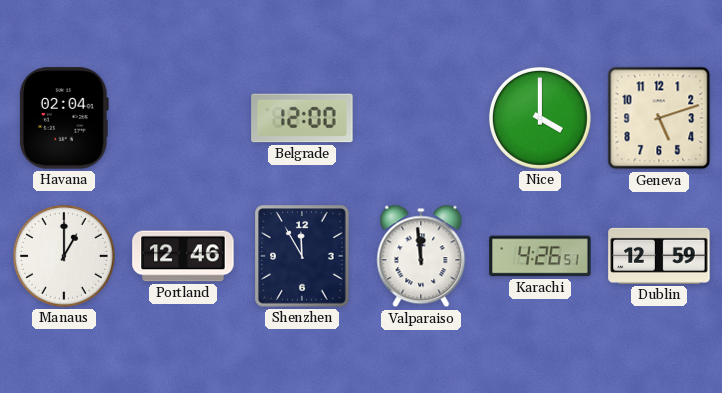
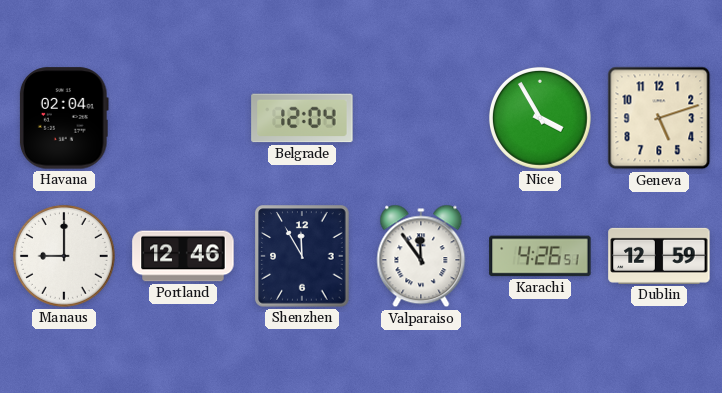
Belgrade: 12:00 -> 12:04
Nice: 4:00 -> 3:55
Manaus: 1:00 -> 9:00
Valparaiso: 11:59 -> 11:54
